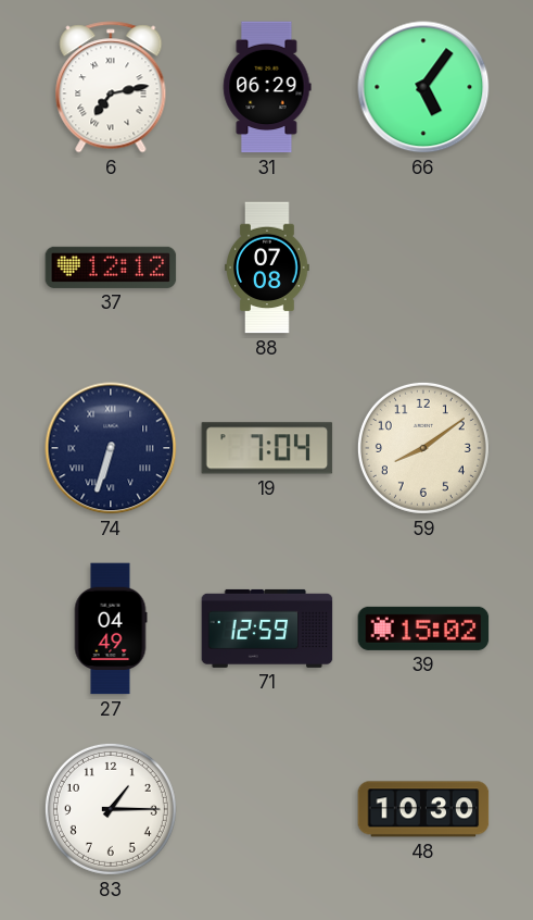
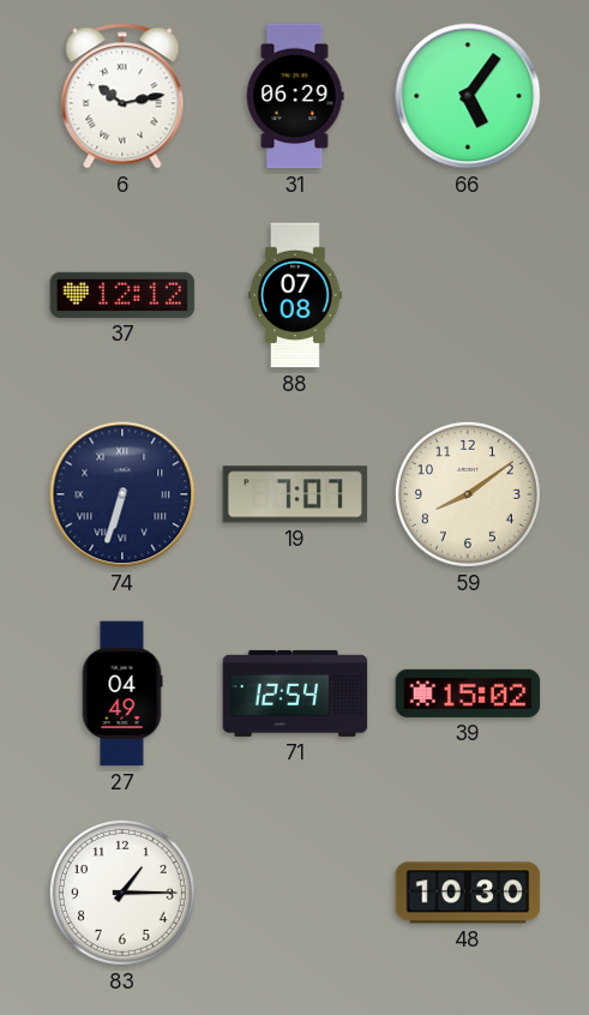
6: 7:13 -> 10:13
19: 7:04 -> 7:07
71: 12:59 -> 12:54
